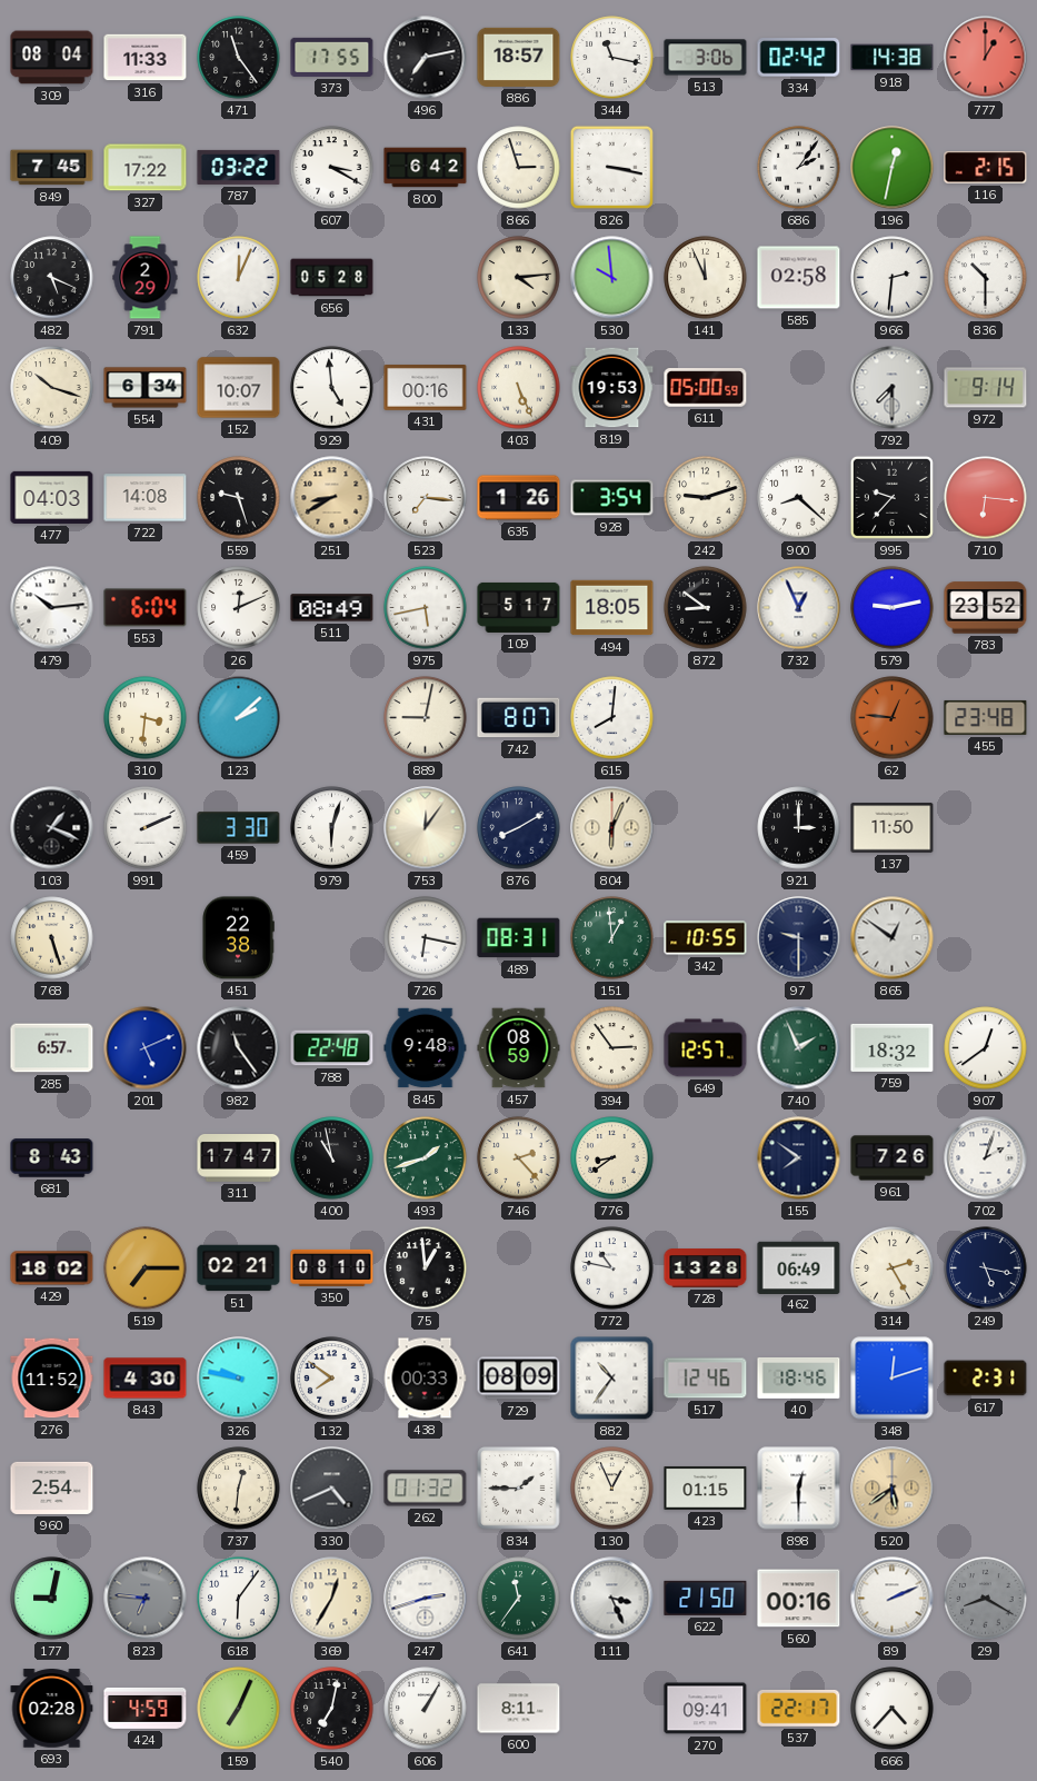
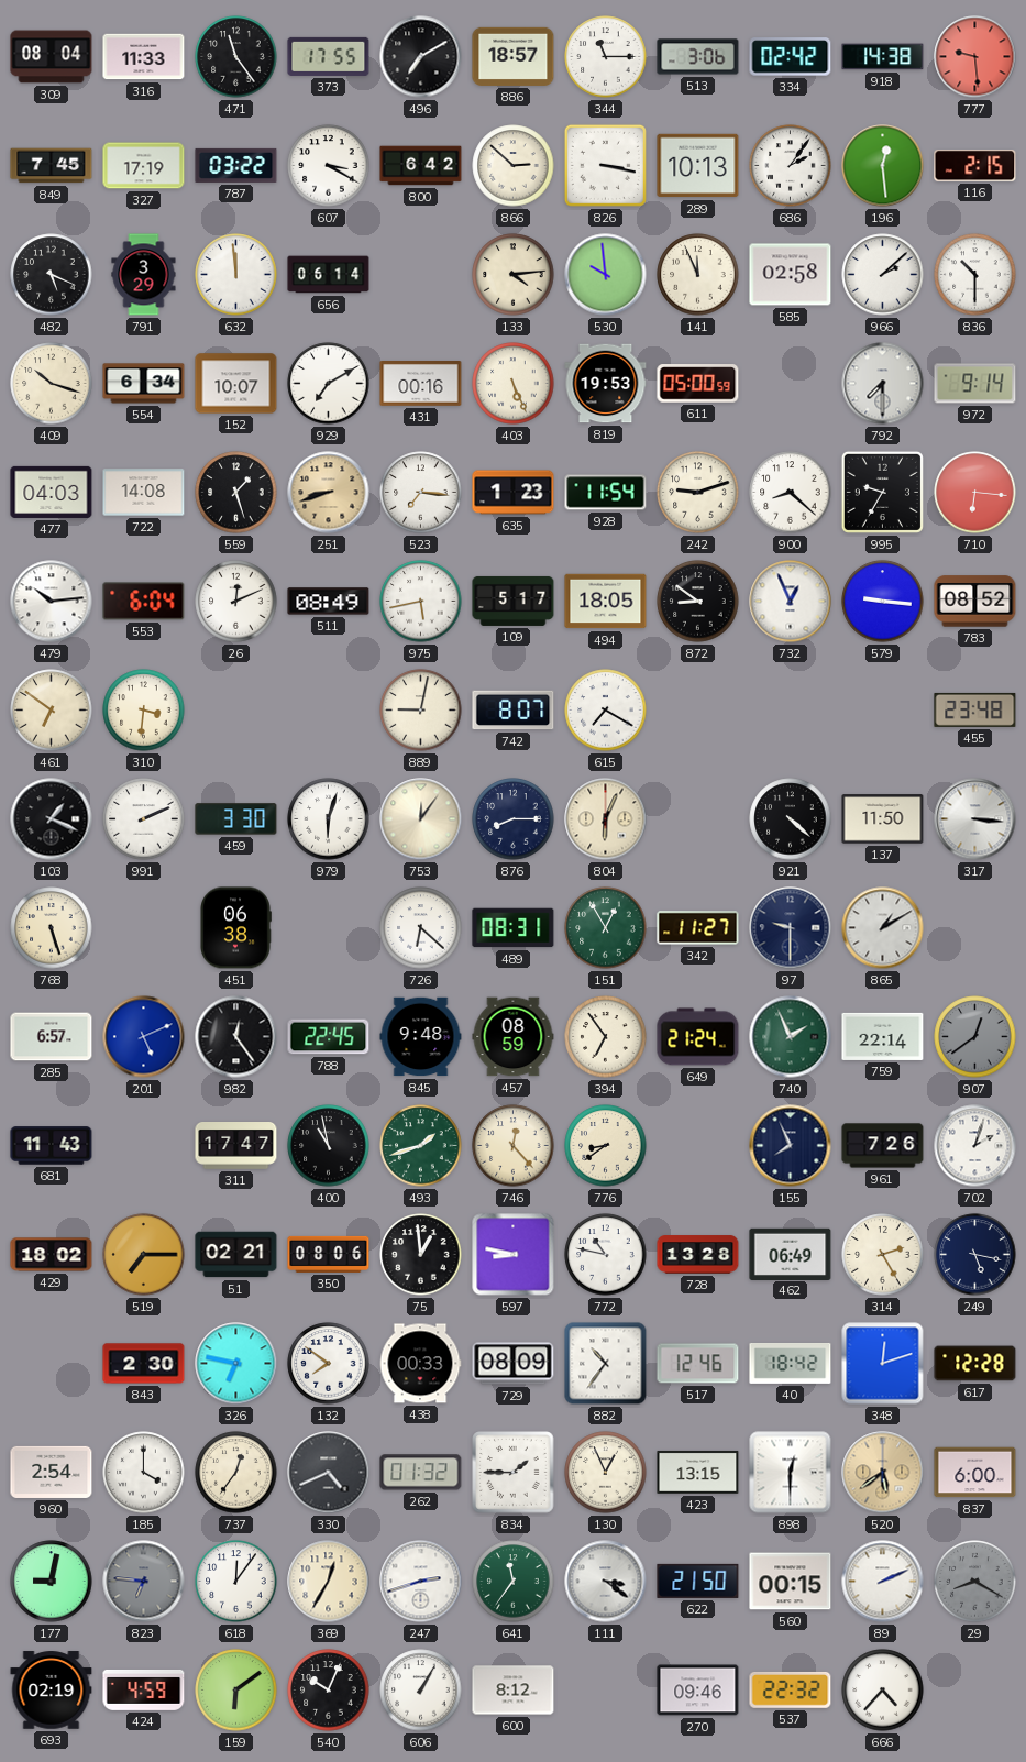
496: 7:13 -> 7:10
344: 11:17 -> 11:15
777: 1:00 -> 9:29
327: 17:22 -> 17:19
866: 2:57 -> 2:52
289: none -> 10:13
196: 12:32 -> 12:29
791: 2:29 -> 3:29
632: 12:04 -> 11:59
656: 05:28 -> 06:14
966: 2:31 -> 2:08
929: 4:59 -> 7:10
559: 9:27 -> 1:27
251: 8:40 -> 8:42
635: 1:26 -> 1:23
928: 3:54 -> 11:54
995: 9:37 -> 9:35
579: 9:13 -> 9:16
783: 23:52 -> 08:52
461: none -> 6:51
123: 2:08 -> none
615: 8:01 -> 7:20
62: 12:46 -> none
876: 8:10 -> 8:15
921: 3:00 -> 4:22
317: none -> 3:16
451: 22:38 -> 06:38
726: 6:17 -> 6:22
151: 12:59 -> 12:55
342: 10:55 -> 11:27
865: 12:51 -> 1:10
982: 11:24 -> 12:24
788: 22:48 -> 22:45
394: 2:54 -> 6:54
649: 12:57 -> 21:24
759: 18:32 -> 22:14
907 dial: white -> grey
681: 8:43 -> 11:43
746: 2:23 -> 12:23
155: 7:51 -> 7:56
350: 08:10 -> 08:06
597: none -> 8:47
276: 11:52 -> none
843: 4:30 -> 2:30
326: 9:47 -> 6:47
40: 18:46 -> 18:42
617: 2:31 -> 12:28
185: none -> 4:00
737: 12:31 -> 12:36
423: 01:15 -> 13:15
837: none -> 6:00
618: 6:06 -> 12:06
111: 3:26 -> 3:21
560: 00:16 -> 00:15
693: 02:28 -> 02:19
159: 7:04 -> 6:09
540: 7:02 -> 10:04
600: 8:11 -> 8:12
270: 09:41 -> 09:46
537: 22:17 -> 22:32
